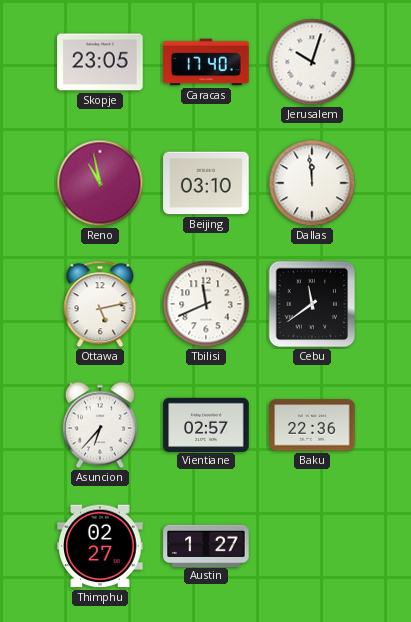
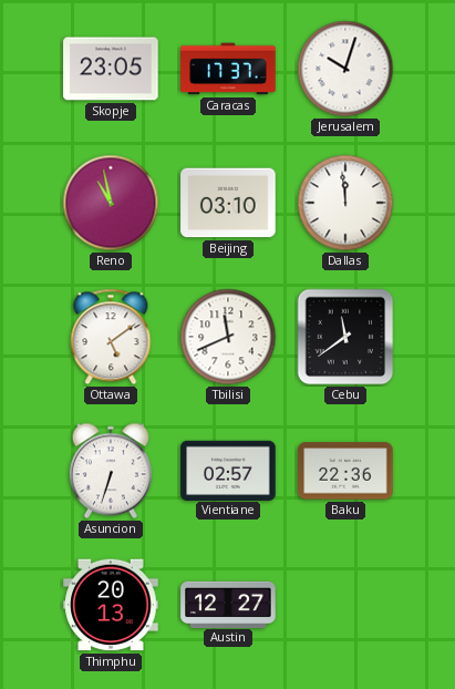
Caracas: 17:40 -> 17:37
Ottawa: 5:13 -> 5:09
Asuncion: 6:37 -> 6:33
Thimphu: 02:27 -> 20:13
Austin: 1:27 -> 12:27
